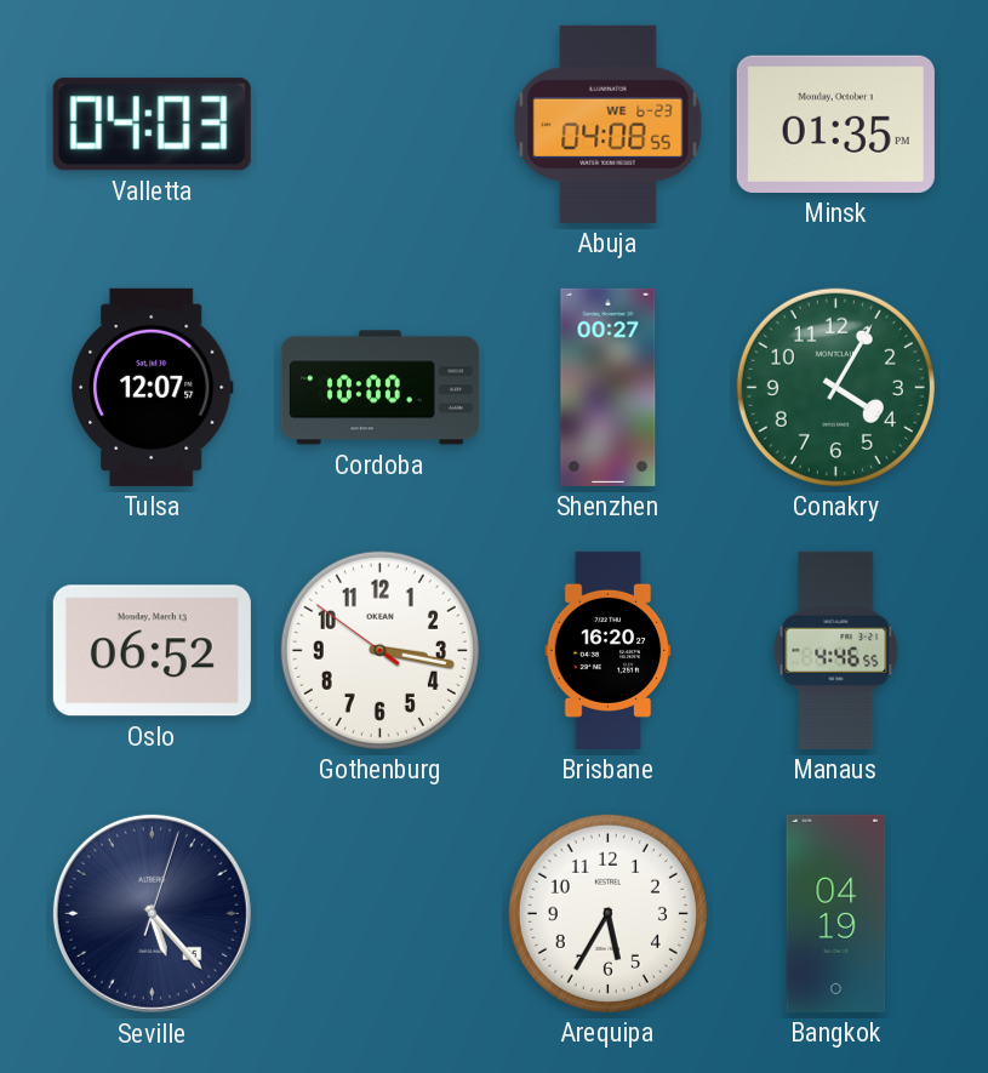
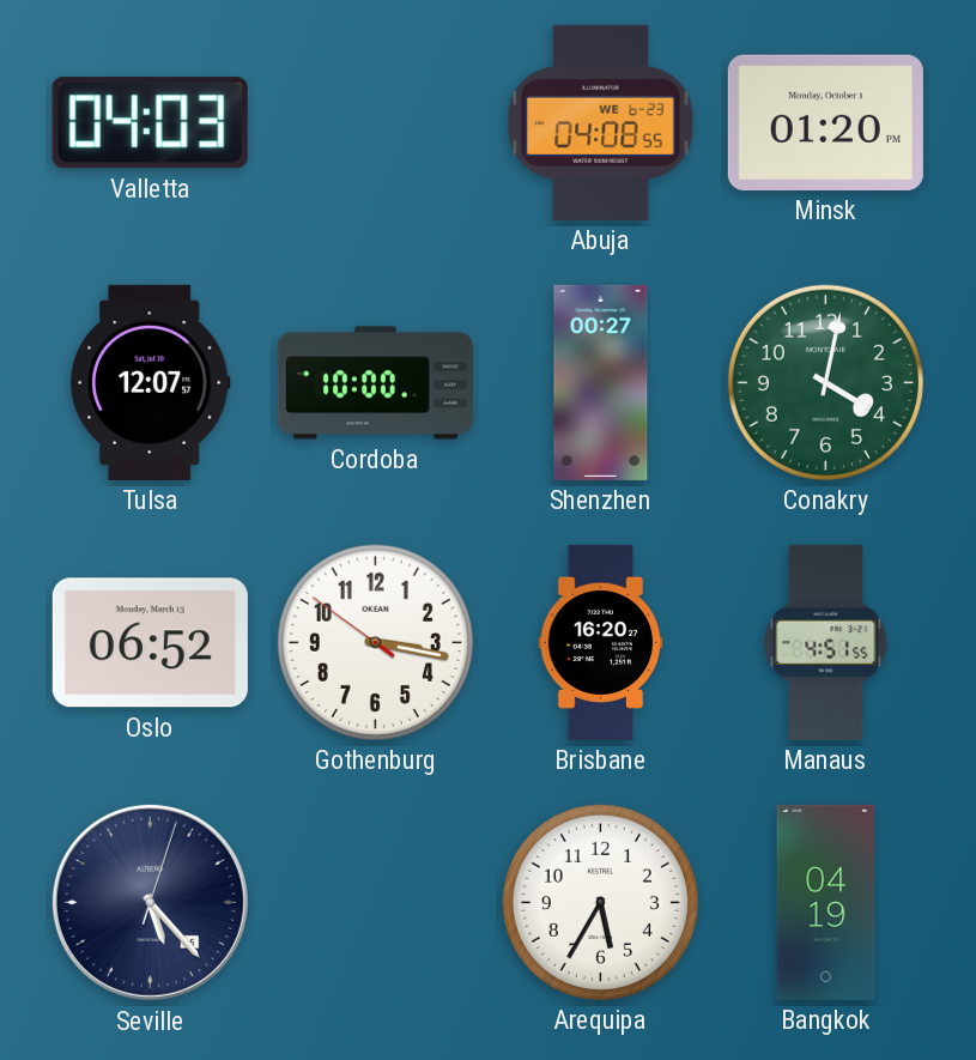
Minsk: 01:35 -> 01:20
Conakry: 4:05 -> 4:02
Manaus: 4:46 -> 4:51
